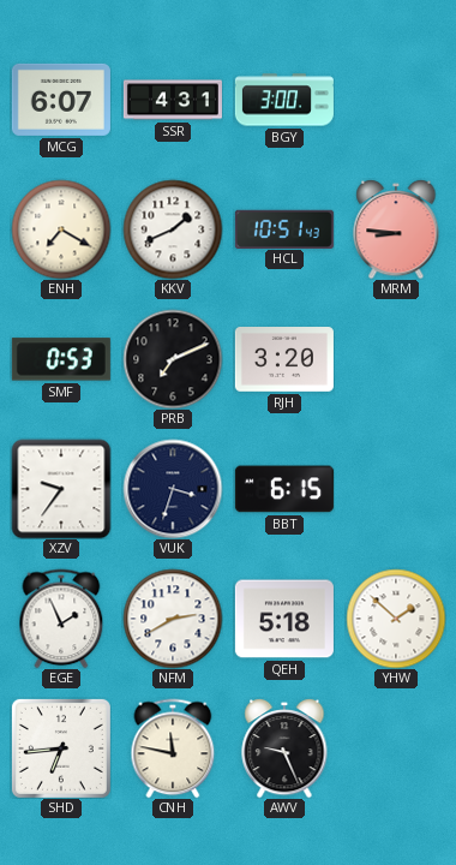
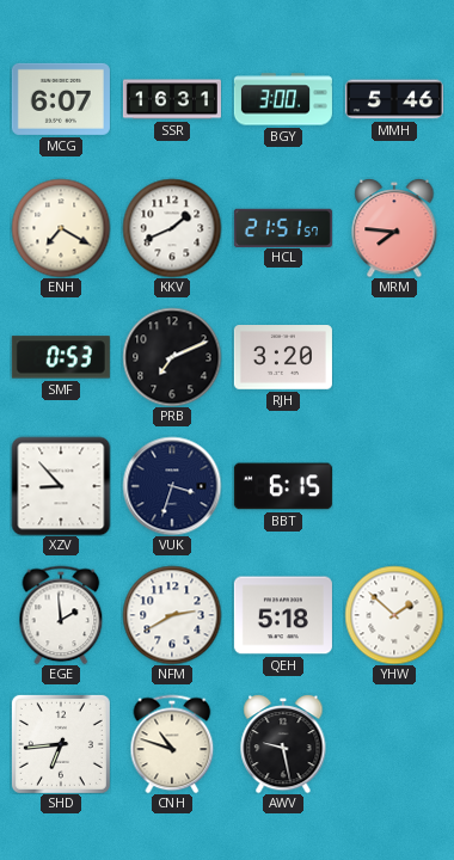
SSR: 4:31 -> 16:31
MMH: none -> 5:46
HCL: 10:51 -> 21:51
MRM: 8:46 -> 7:46
XZV: 9:36 -> 8:53
EGE: 1:56 -> 1:59
CNH: 11:47 -> 10:48
AWV: 9:26 -> 9:28
